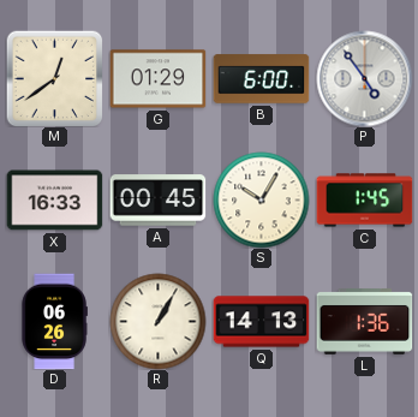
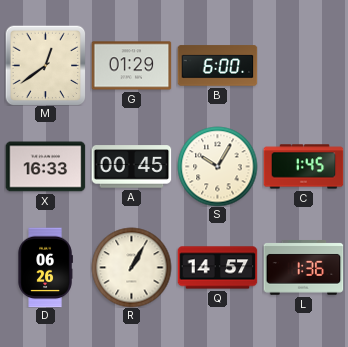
P: 4:54 -> none
Q: 14:13 -> 14:57
